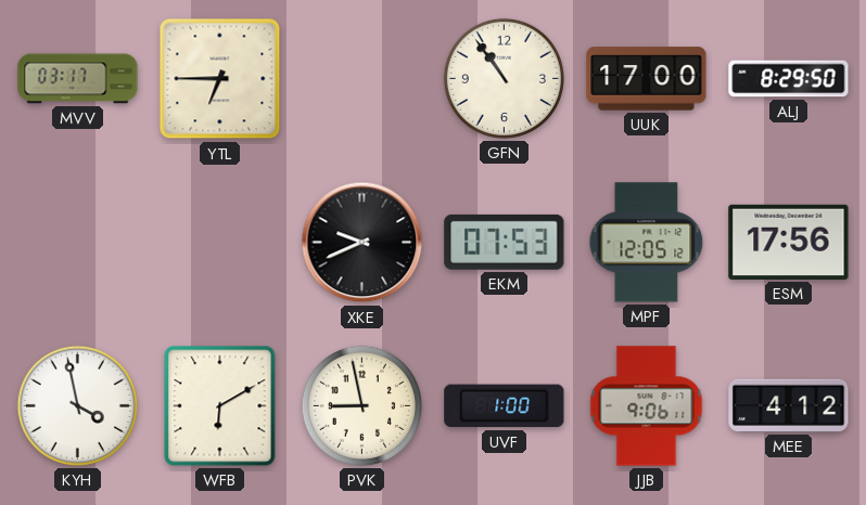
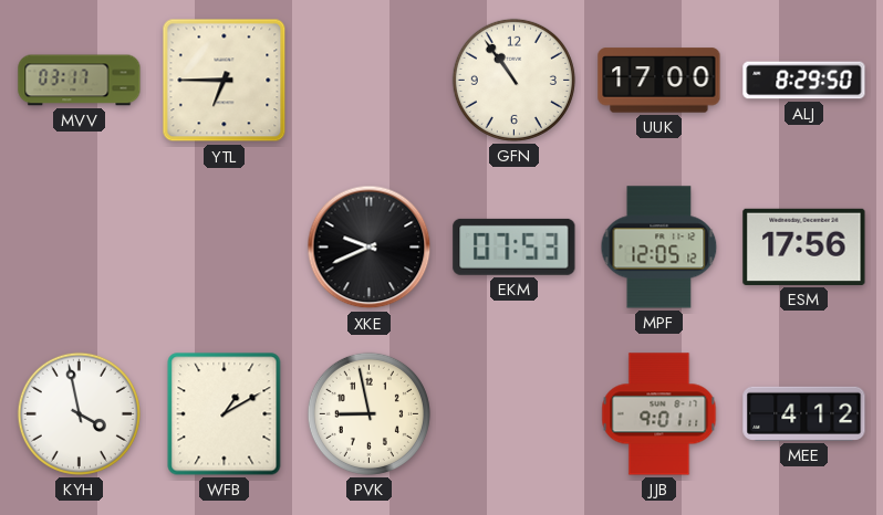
WFB: 6:10 -> 1:10
UVF: 1:00 -> none
JJB: 9:06 -> 9:01
